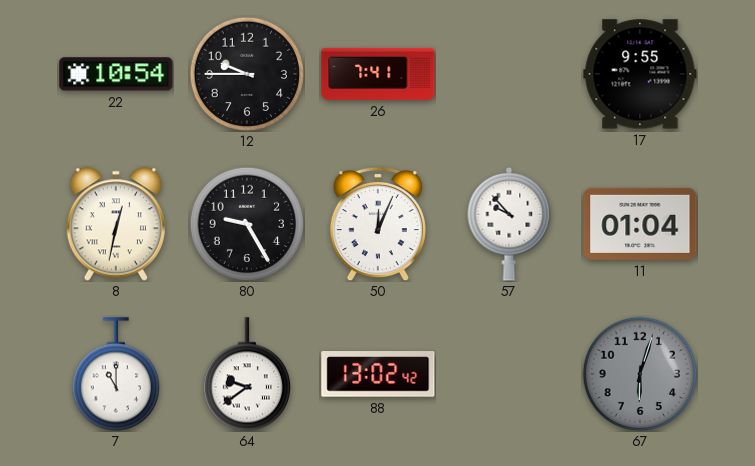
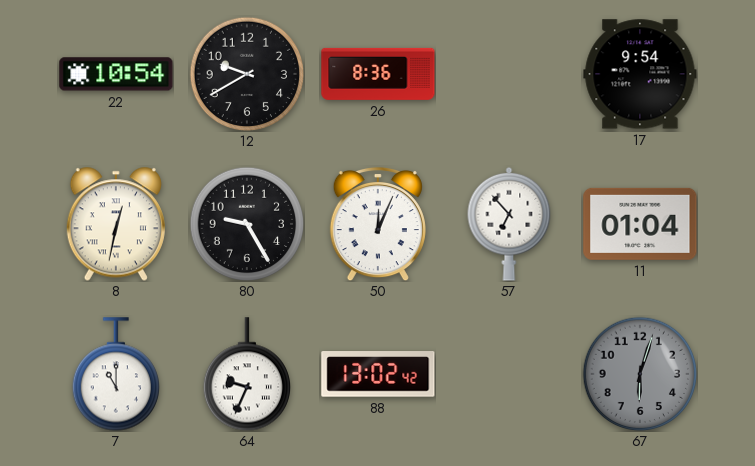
12: 9:45 -> 9:40
26: 7:41 -> 8:36
17: 9:55 -> 9:54
57: 9:53 -> 6:53
64: 9:39 -> 9:34
